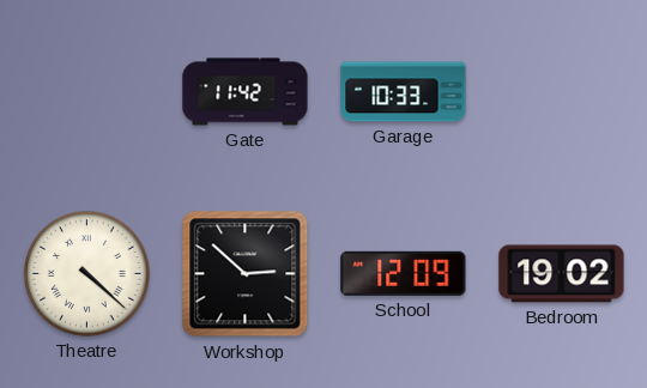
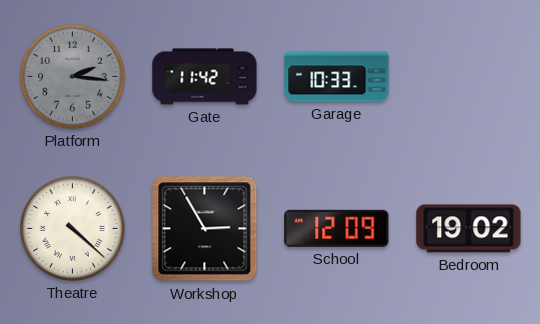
Platform: none -> 2:16
Workshop: 2:52 -> 2:55
